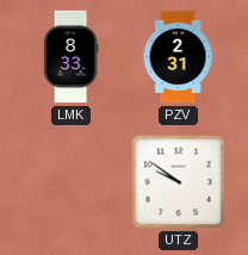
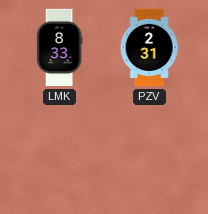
UTZ: 9:51 -> none
